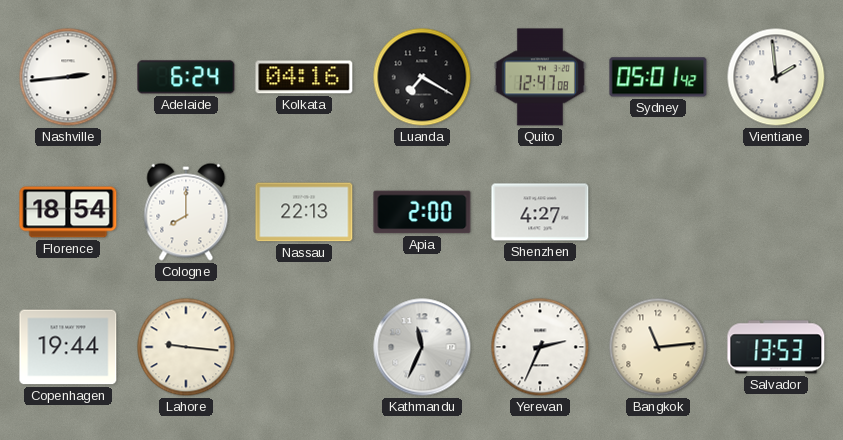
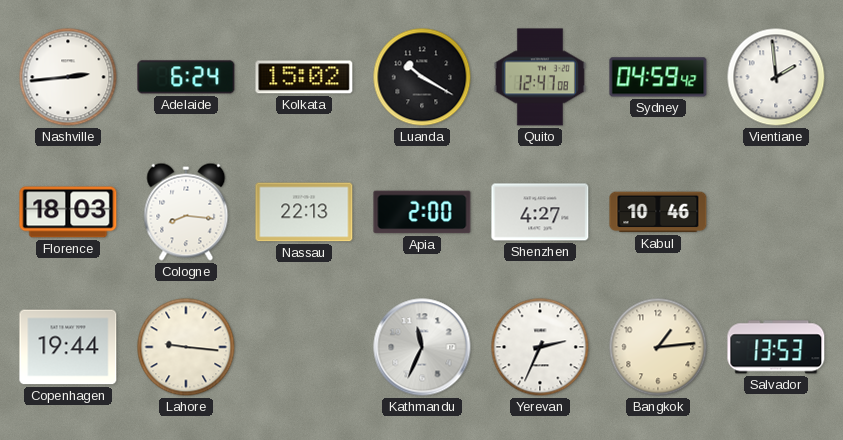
Kolkata: 04:16 -> 15:02
Luanda: 7:20 -> 10:20
Sydney: 05:01 -> 04:59
Florence: 18:54 -> 18:03
Cologne: 8:00 -> 8:16
Kabul: none -> 10:46
Bangkok: 11:14 -> 1:14
